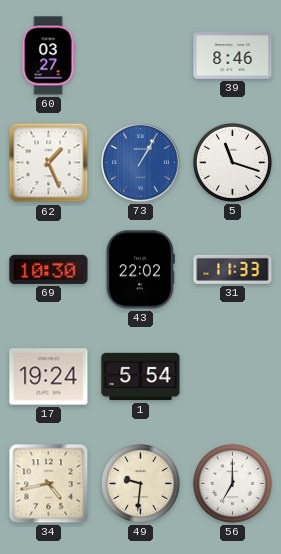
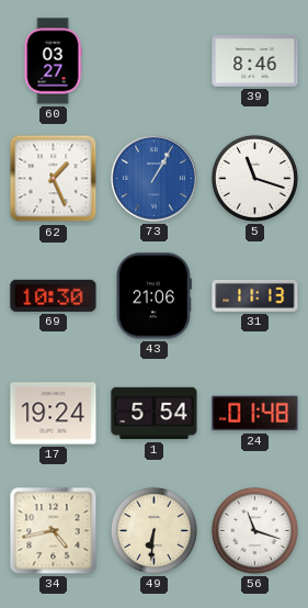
43: 22:02 -> 21:06
31: 11:33 -> 11:13
24: none -> 01:48
49: 9:31 -> 6:31
56: 7:00 -> 11:18
